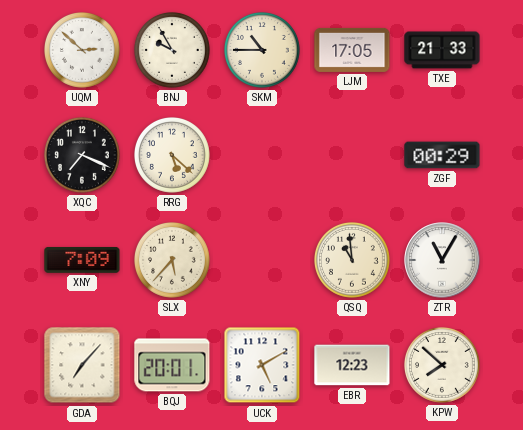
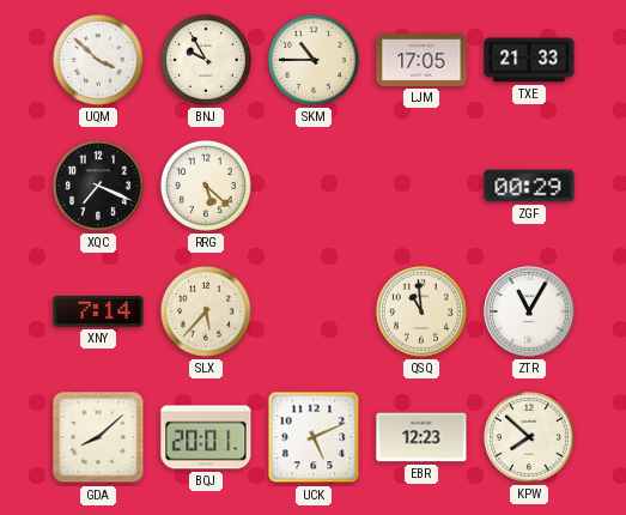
UQM: 2:52 -> 3:52
XNY: 7:09 -> 7:14
GDA: 7:07 -> 8:08
UCK: 5:10 -> 5:11
